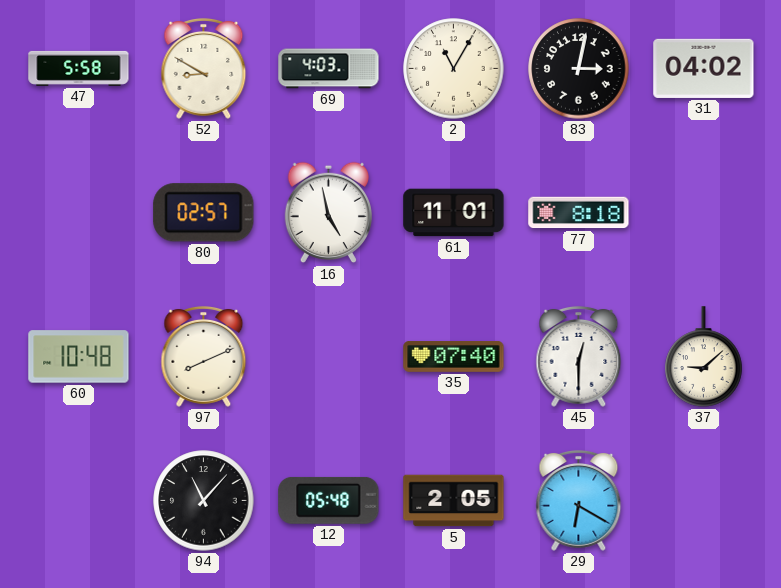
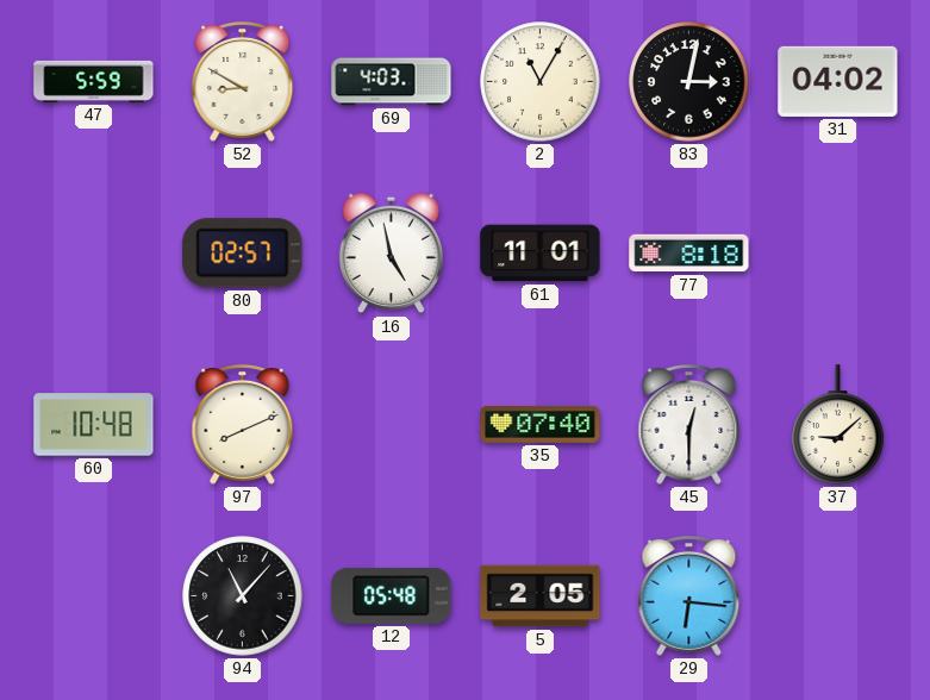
47: 5:58 -> 5:59
29: 6:20 -> 6:16
